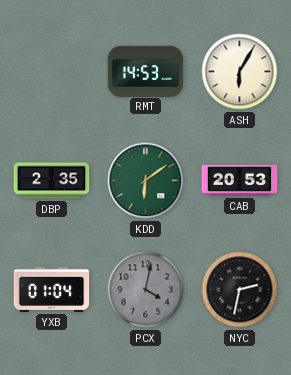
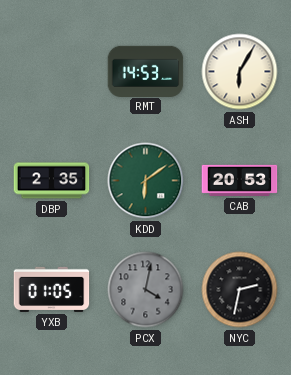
YXB: 01:04 -> 01:05
